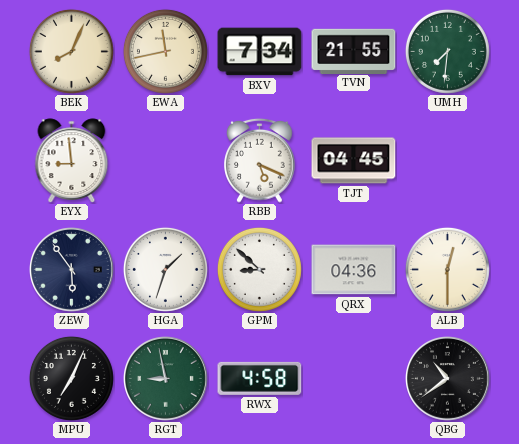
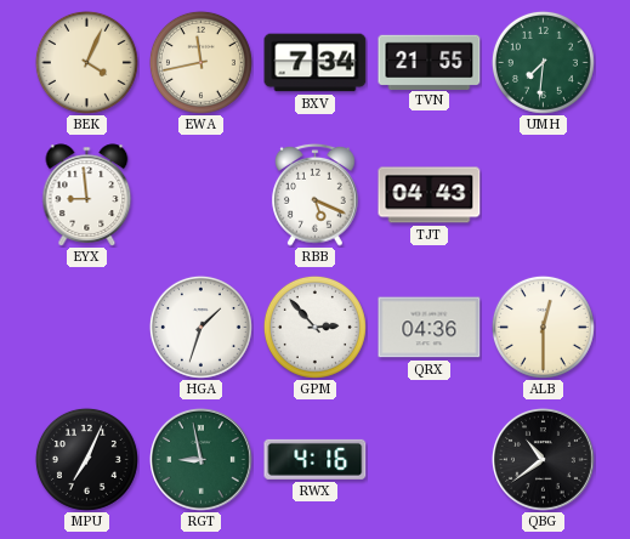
BEK: 8:04 -> 4:04
TJT: 04:45 -> 04:43
ZEW: 5:54 -> none
GPM: 8:52 -> 2:53
RWX: 4:58 -> 4:16
